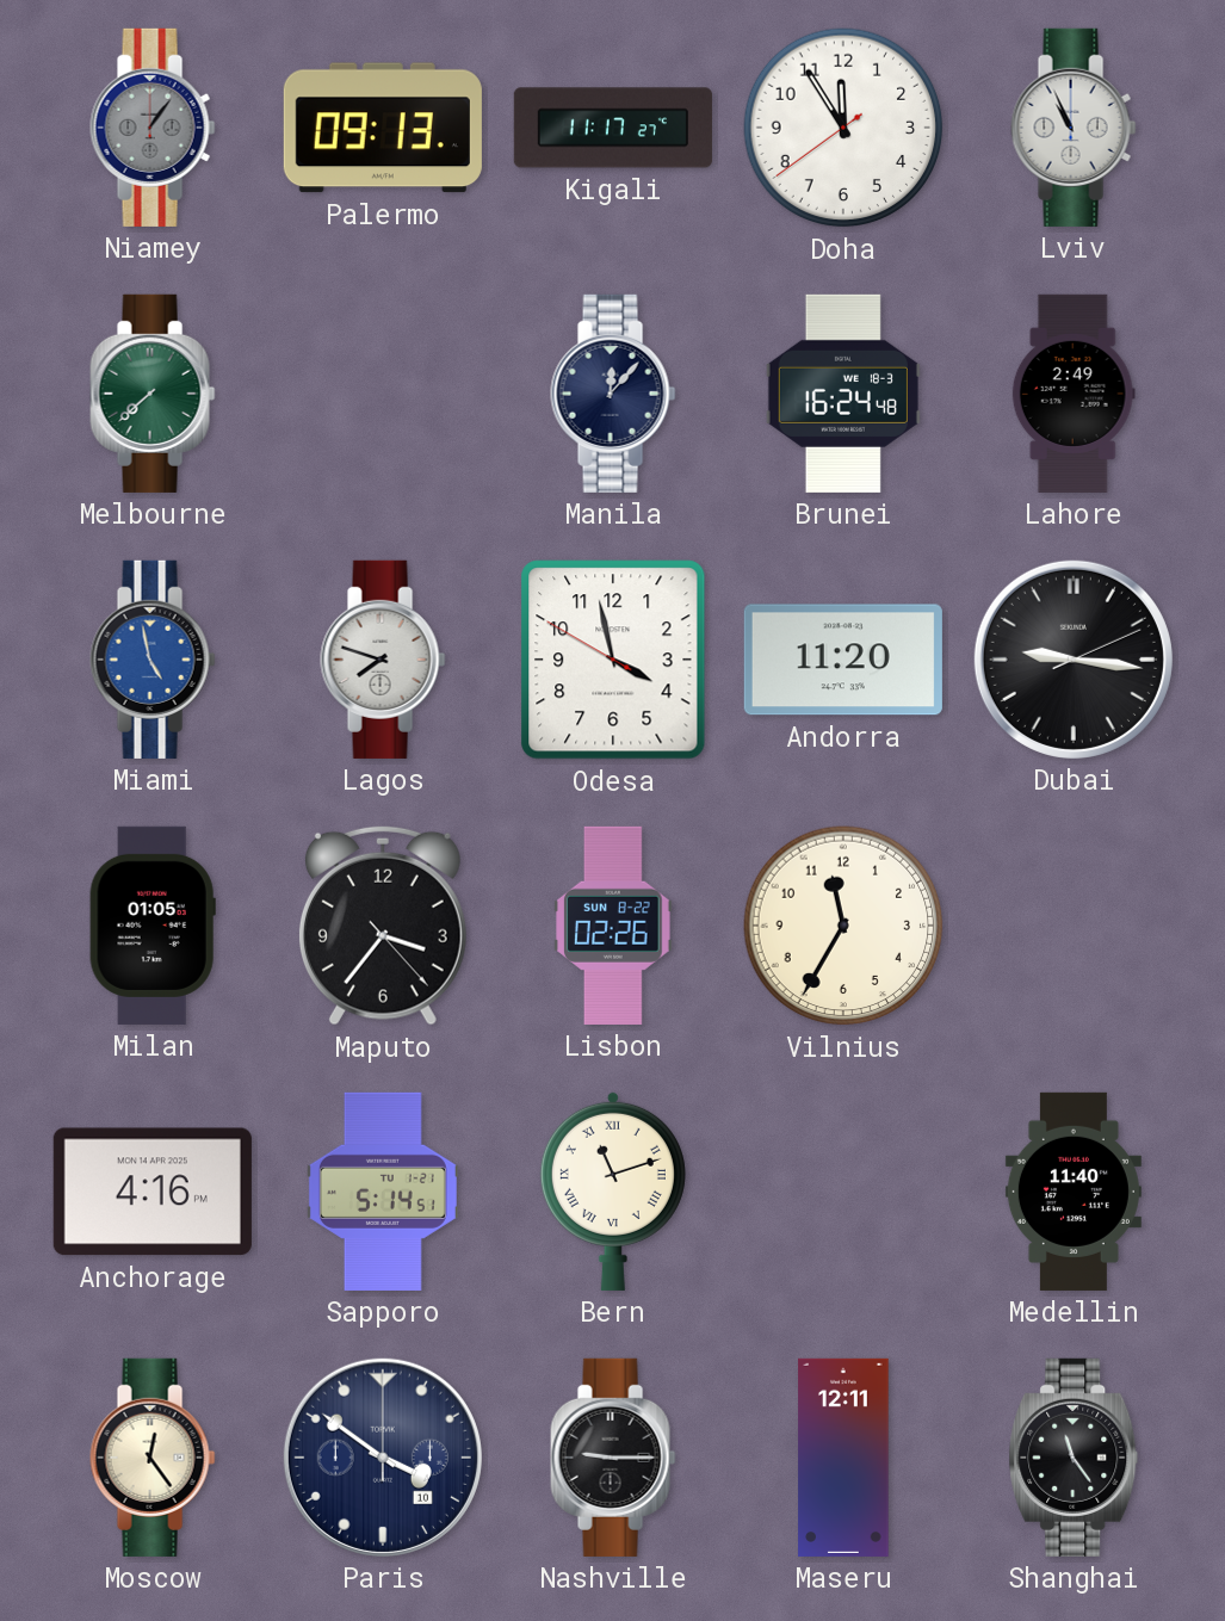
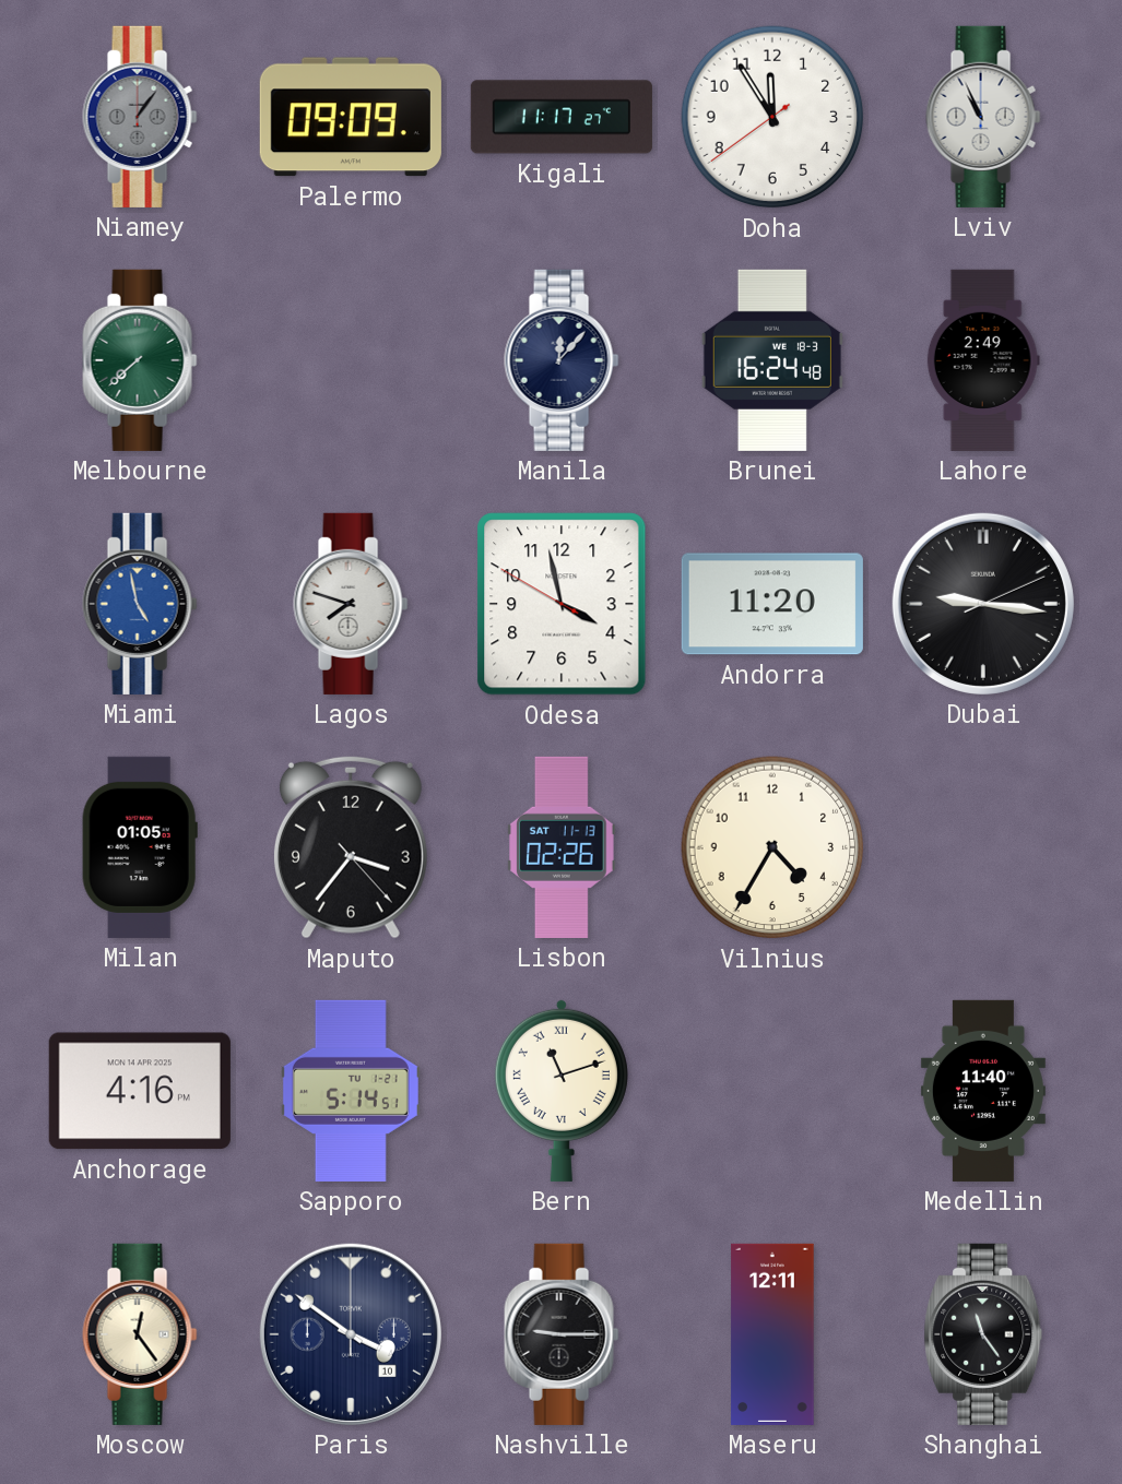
Palermo: 09:13 -> 09:09
Lisbon date: SUN 8-22 -> SAT 11-13
Vilnius: 11:35 -> 4:35
